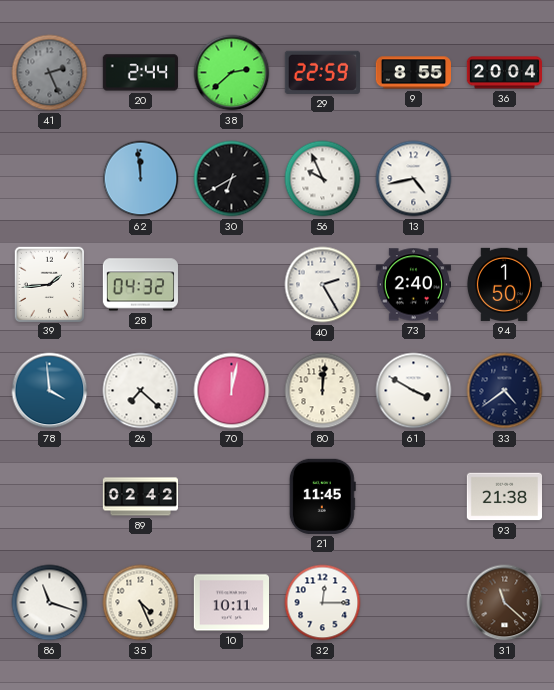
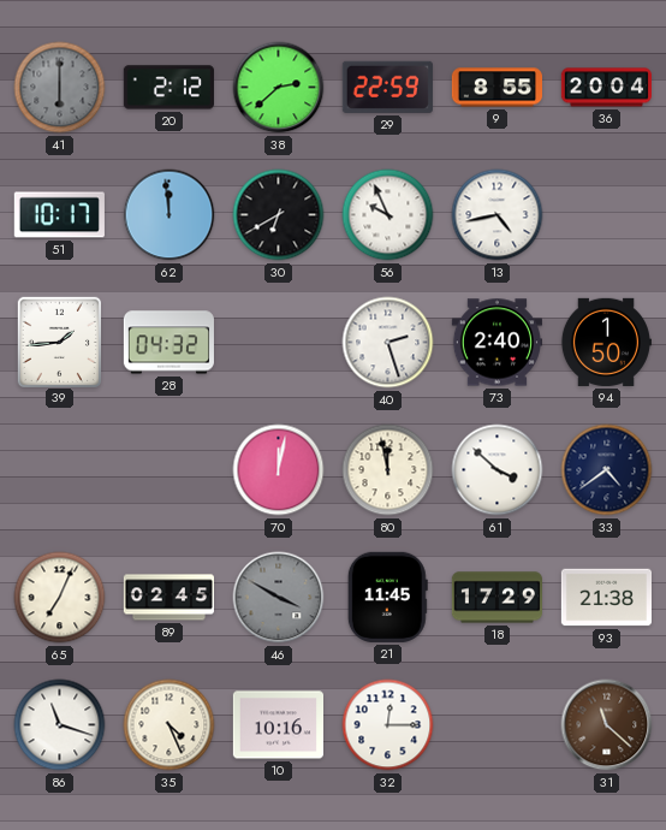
41: 2:26 -> 6:00
20: 2:44 -> 2:12
51: none -> 10:17
40: 2:25 -> 2:27
78: 3:59 -> none
26: 7:22 -> none
80: 12:01 -> 11:58
61: 3:50 -> 3:52
65: none -> 7:04
89: 02:42 -> 02:45
46: none -> 3:50
18: none -> 17:29
10: 10:11 -> 10:16
